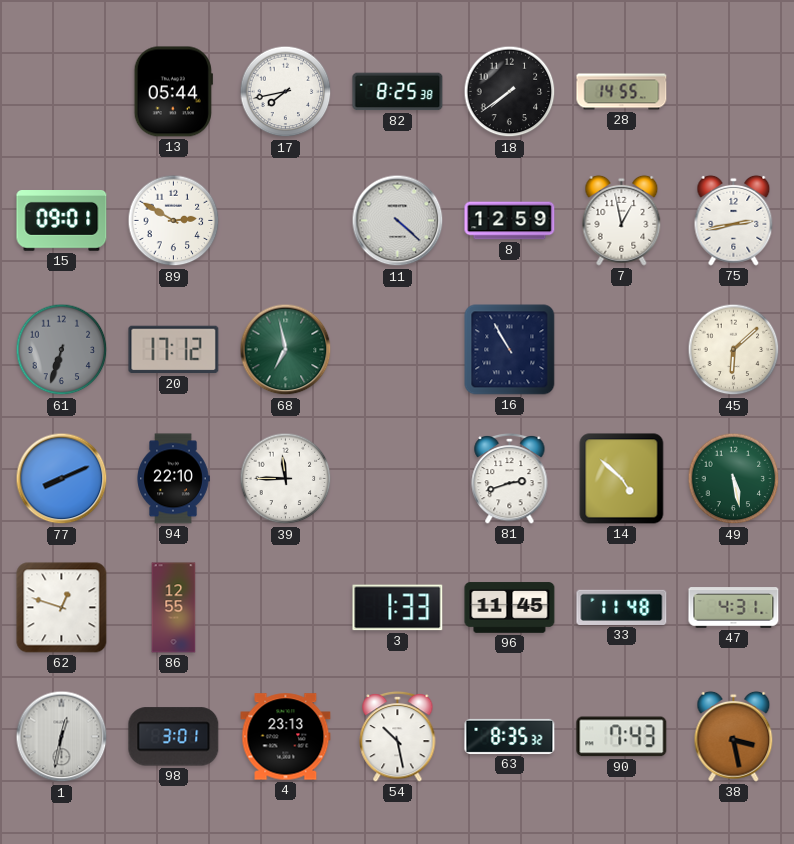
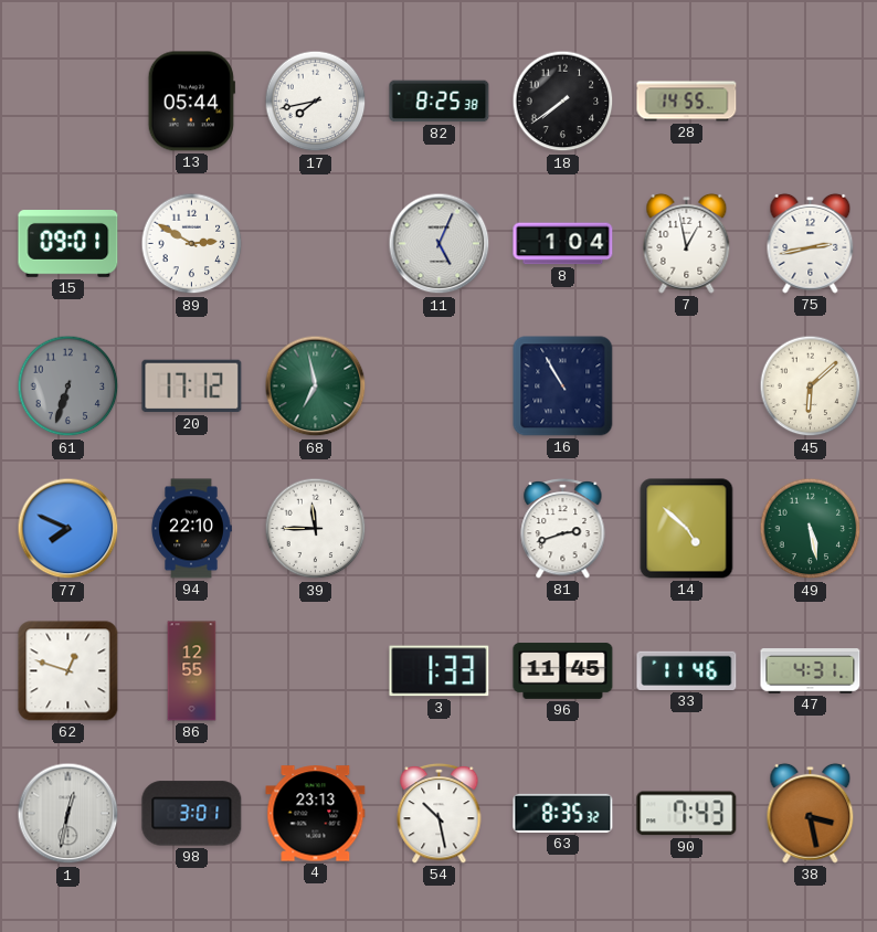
11: 4:22 -> 5:04
8: 12:59 -> 1:04
77: 8:11 -> 7:49
33: 11:48 -> 11:46
